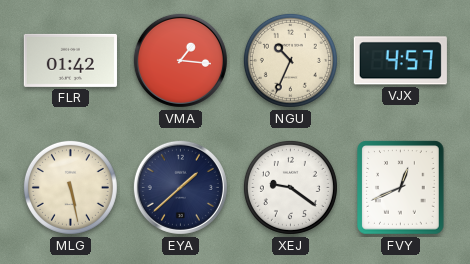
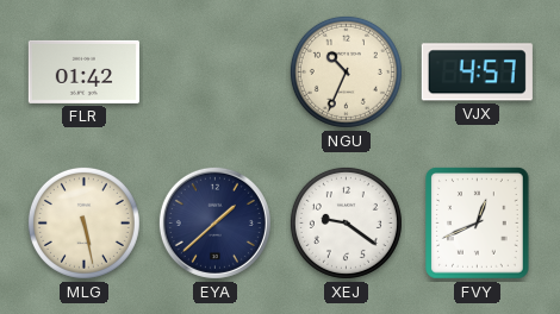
VMA: 1:16 -> none
